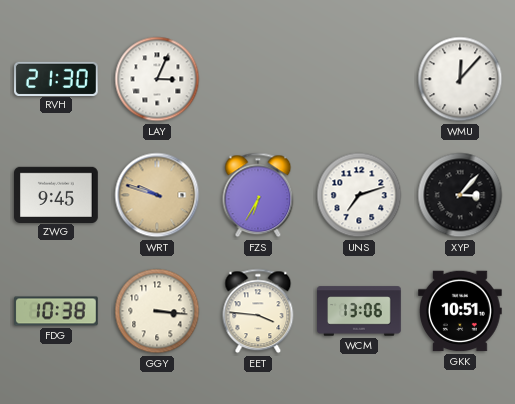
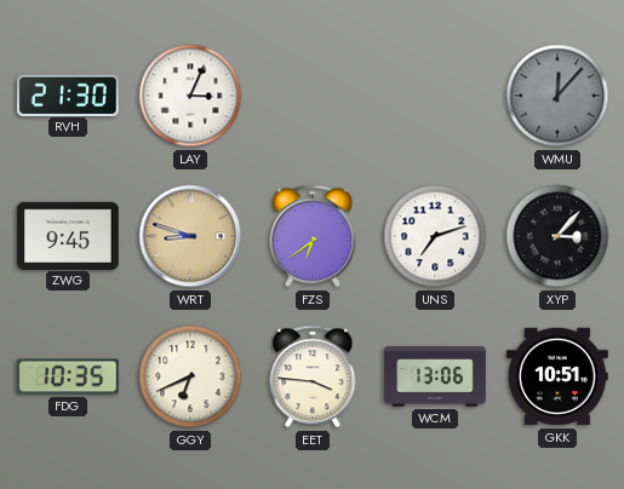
WMU dial: white -> grey
WRT: 9:48 -> 8:48
FZS: 6:35 -> 6:39
FDG: 10:38 -> 10:35
GGY: 3:16 -> 6:41
